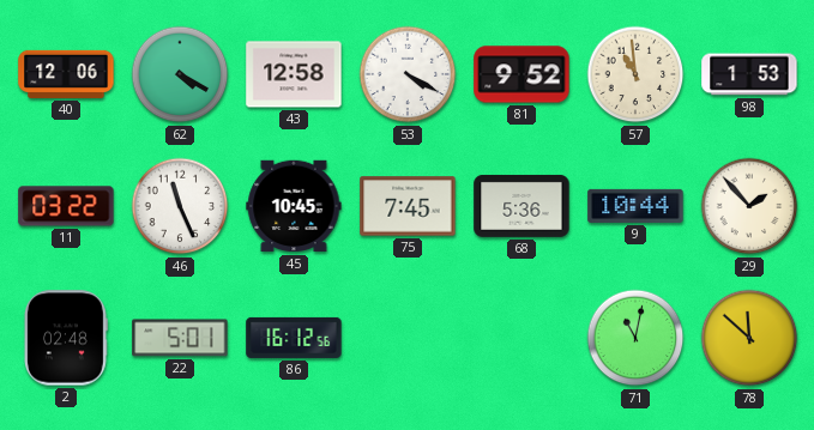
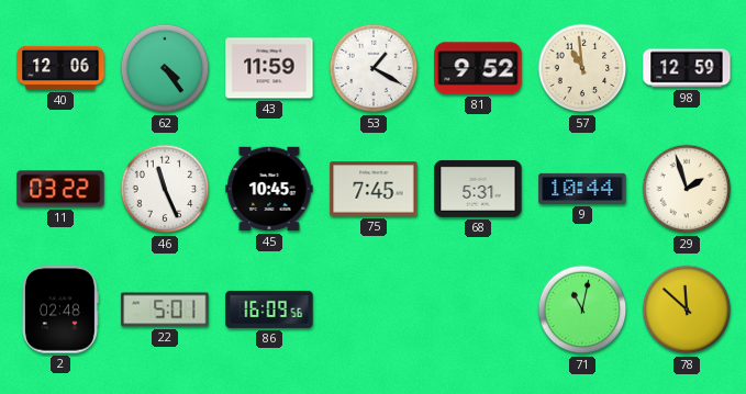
62: 4:20 -> 4:24
43: 12:58 -> 11:59
53: 4:20 -> 1:20
98: 1:53 -> 12:59
68: 5:36 -> 5:31
29: 1:53 -> 1:57
86: 16:12 -> 16:09
